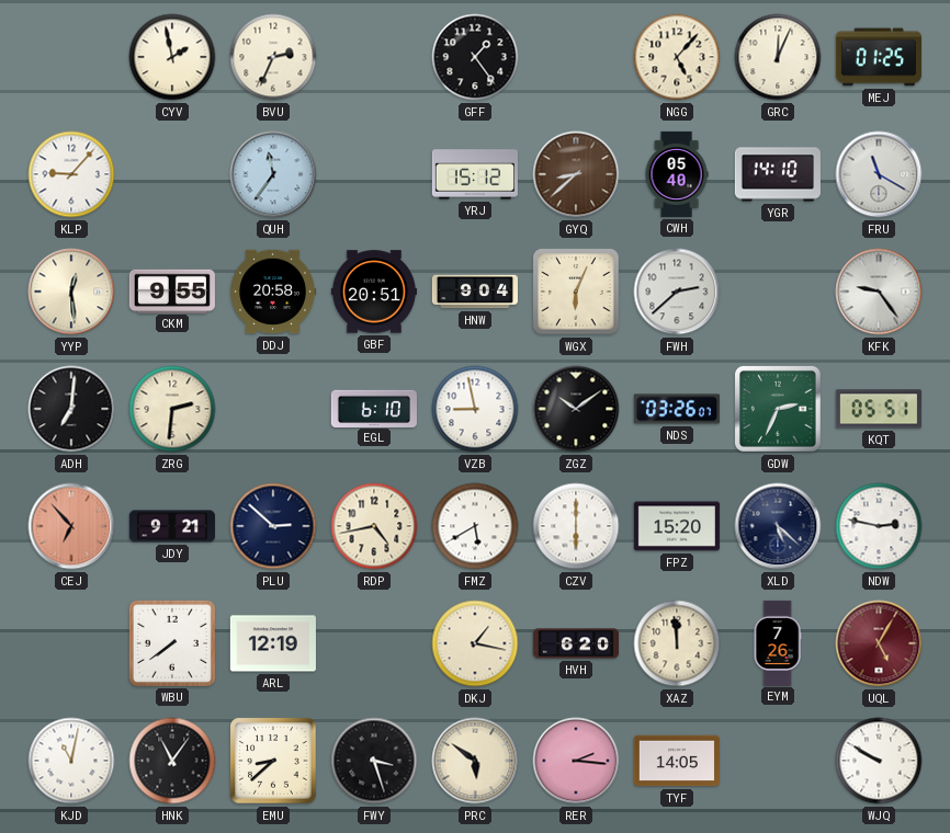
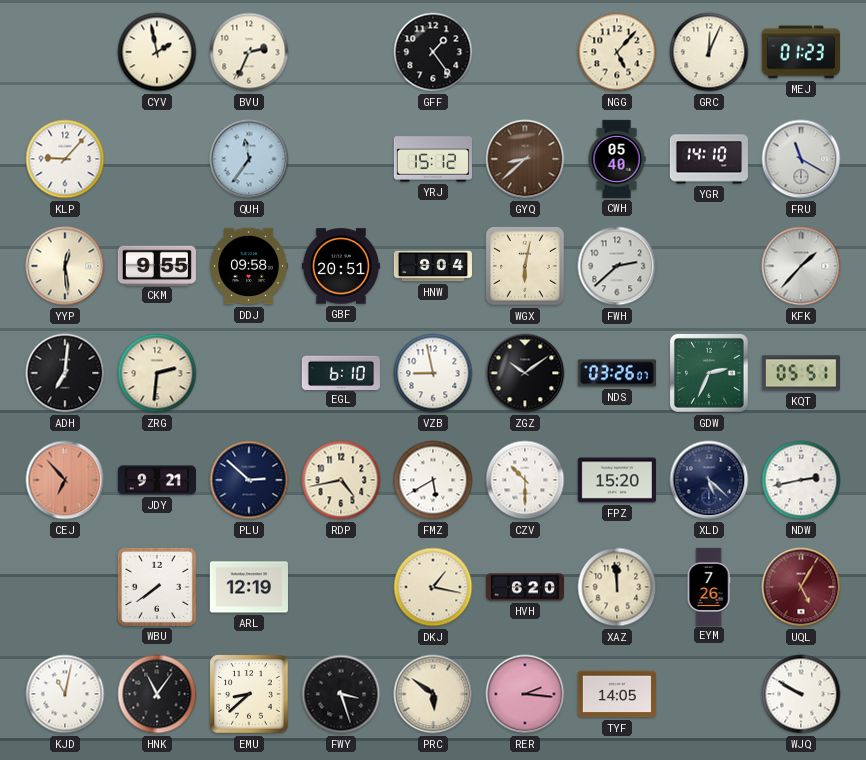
MEJ: 01:25 -> 01:23
DDJ: 20:58 -> 09:58
WGX: 6:04 -> 6:02
KFK: 9:24 -> 1:37
CZV: 6:00 -> 10:30
NDW: 2:47 -> 2:43
